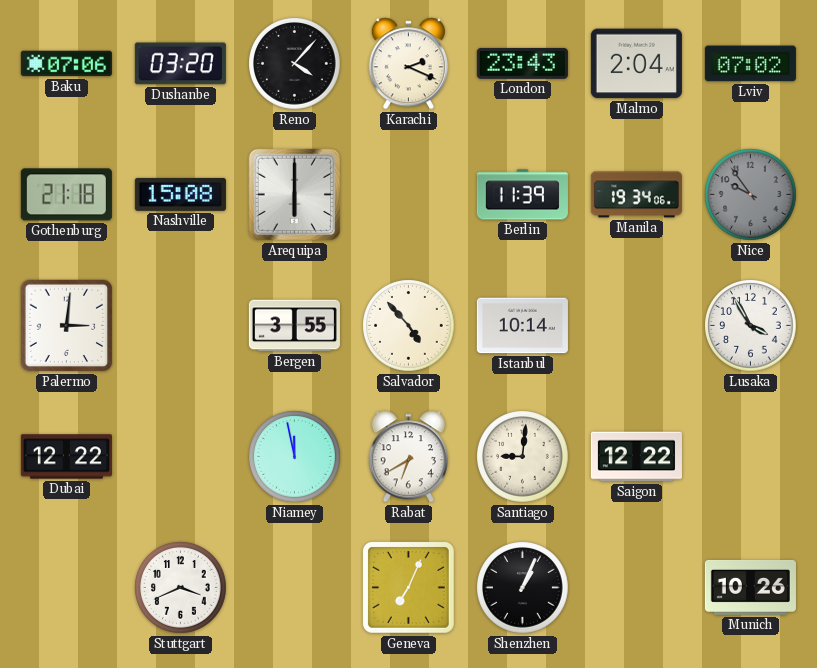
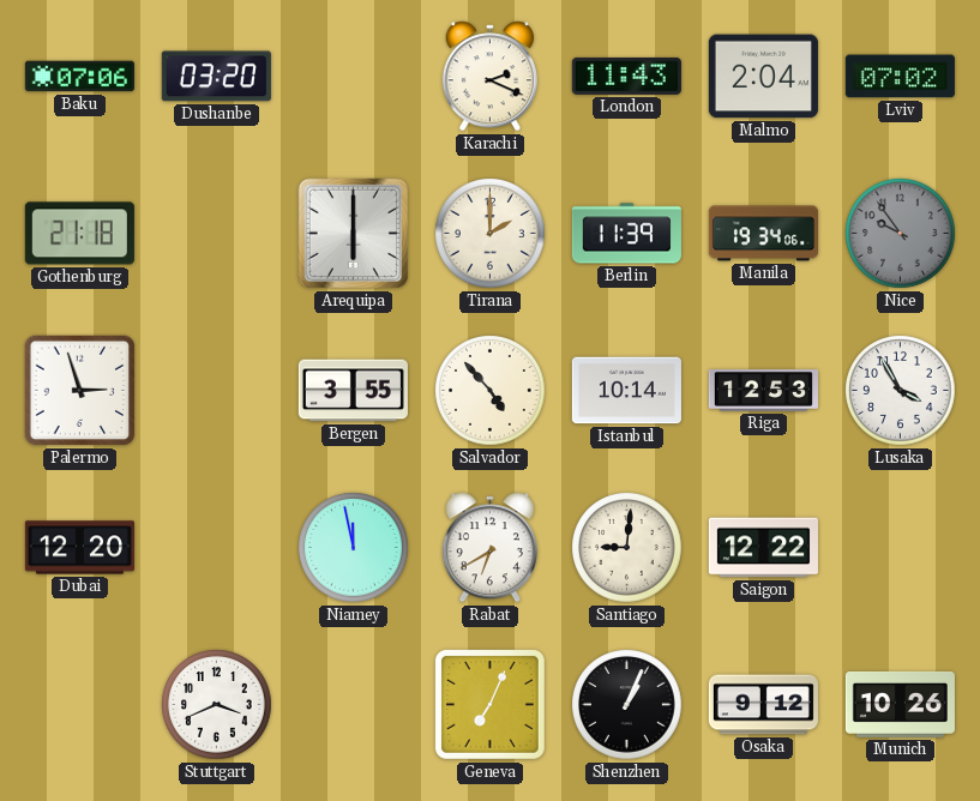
Reno: 4:07 -> none
London: 23:43 -> 11:43
Nashville: 15:08 -> none
Tirana: none -> 2:00
Palermo: 3:01 -> 2:57
Riga: none -> 12:53
Dubai: 12:22 -> 12:20
Osaka: none -> 9:12
